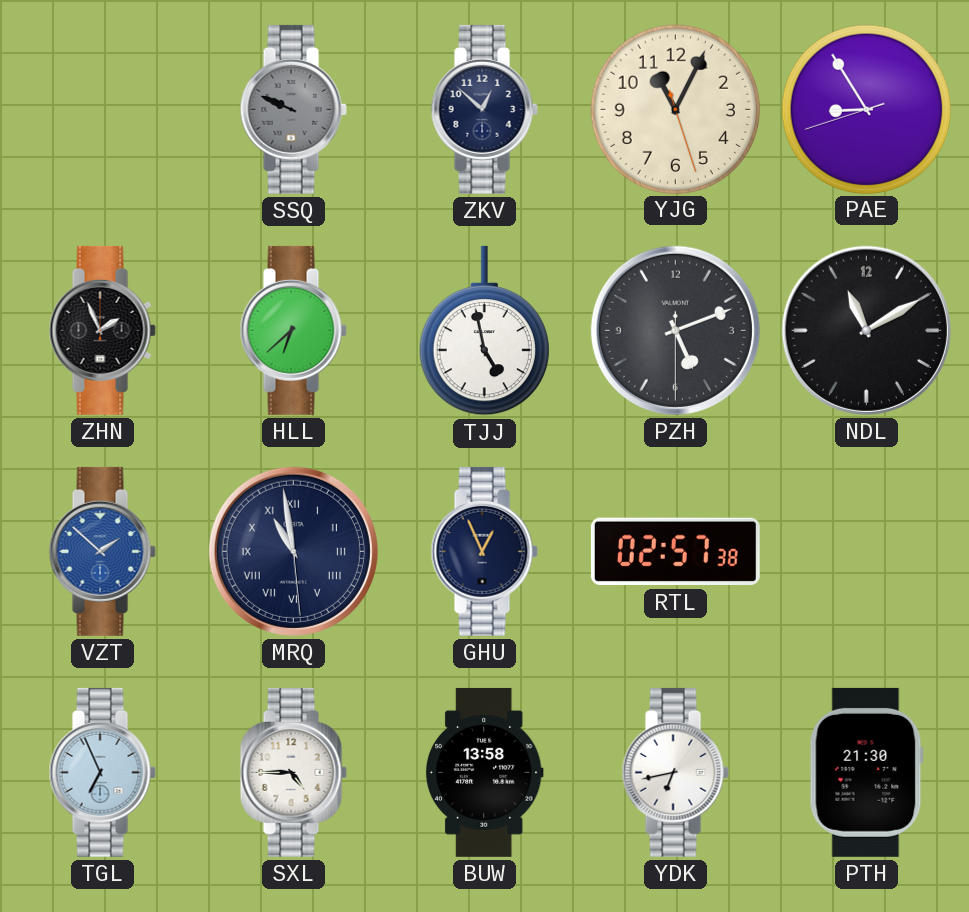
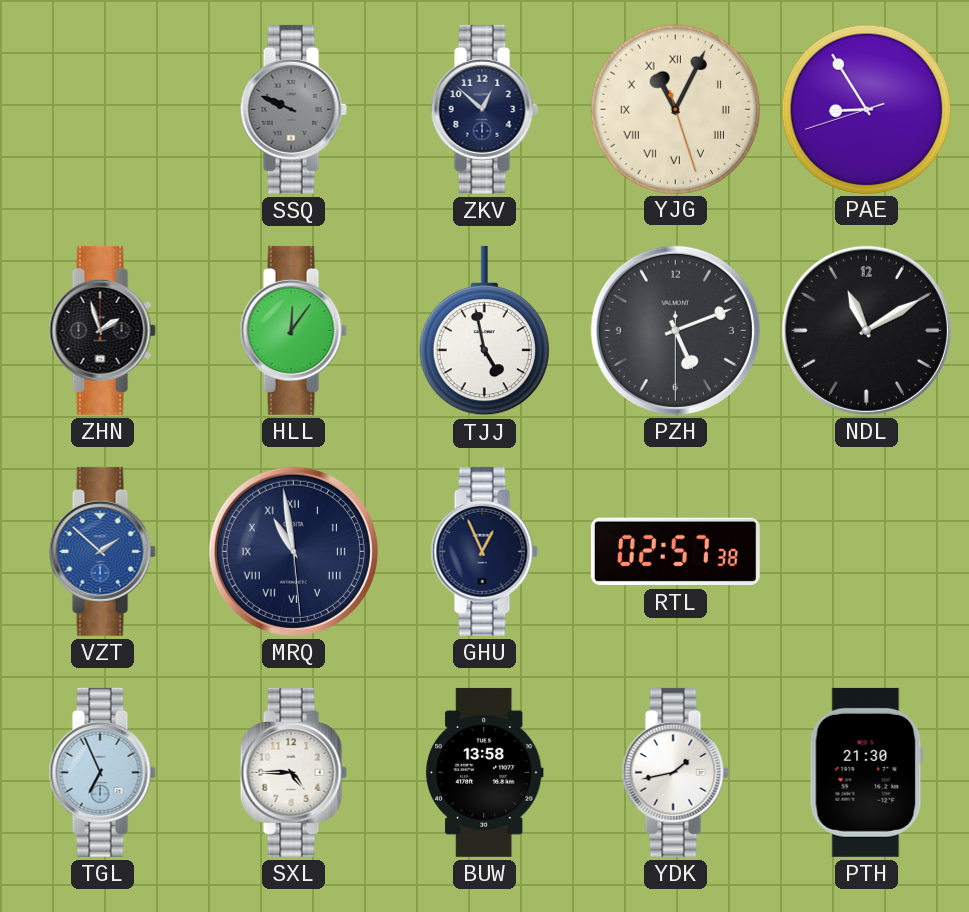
YJG numerals: Arabic -> Roman
ZHN: 1:56 -> 1:57
HLL: 6:38 -> 12:06
YDK: 6:43 -> 1:43
